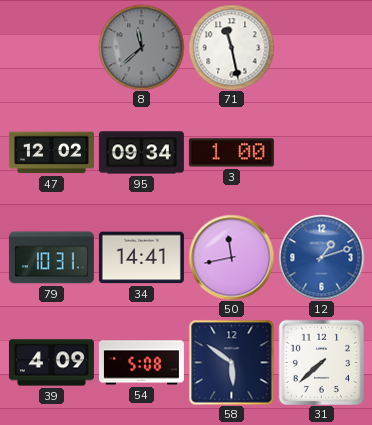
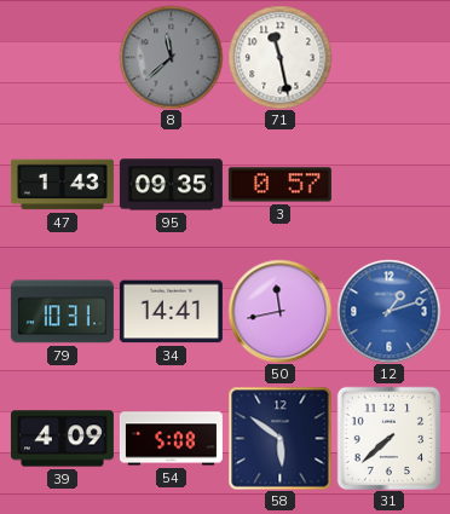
47: 12:02 -> 1:43
95: 09:34 -> 09:35
3: 1:00 -> 0:57
